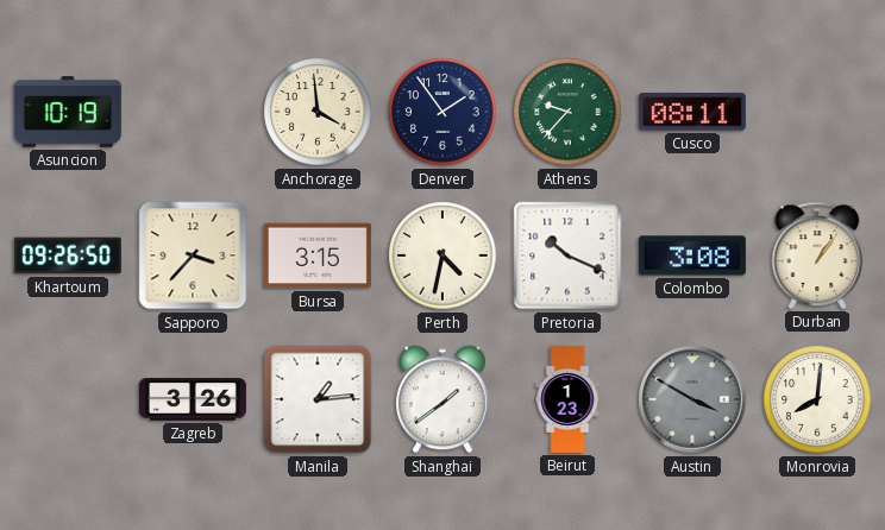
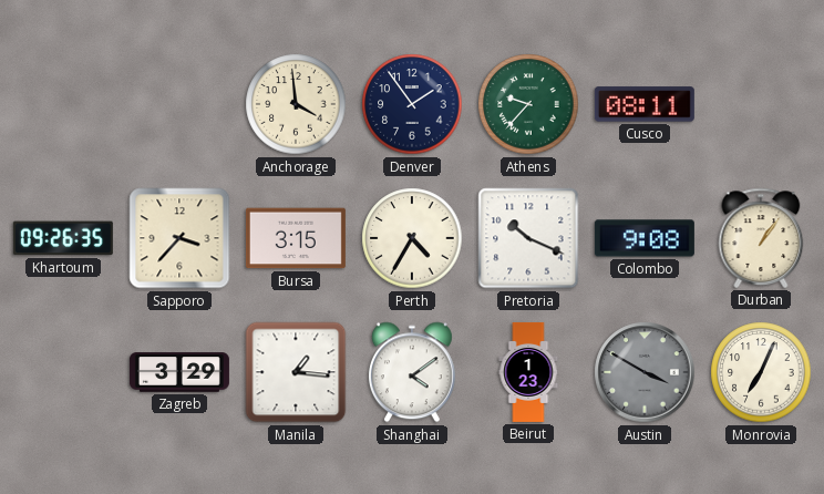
Asuncion: 10:19 -> none
Khartoum: 09:26:50 -> 09:26:35
Perth: 4:32 -> 4:35
Colombo: 3:08 -> 9:08
Zagreb: 3:26 -> 3:29
Manila: 1:14 -> 1:16
Shanghai: 1:39 -> 4:09
Monrovia: 8:01 -> 7:04
